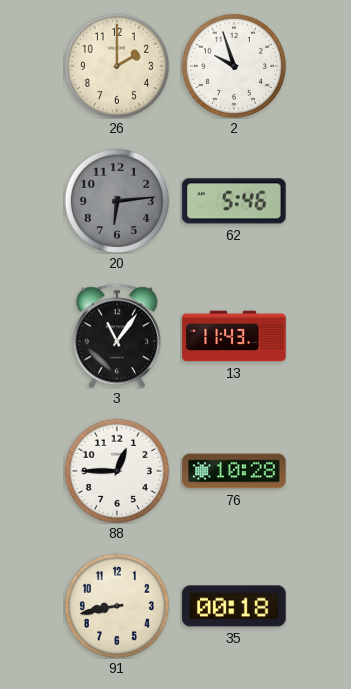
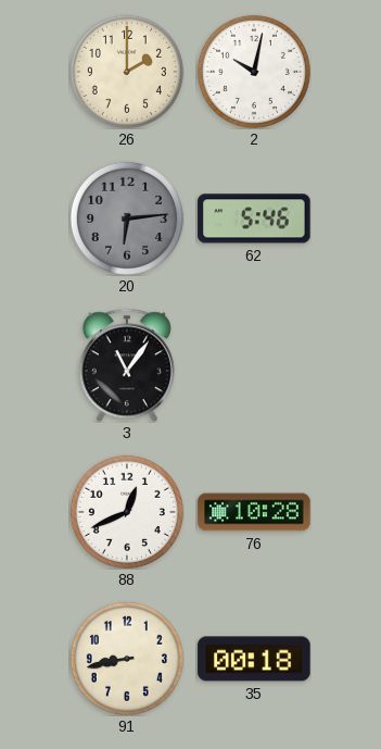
2: 9:57 -> 10:02
13: 11:43 -> none
88: 12:45 -> 12:41
